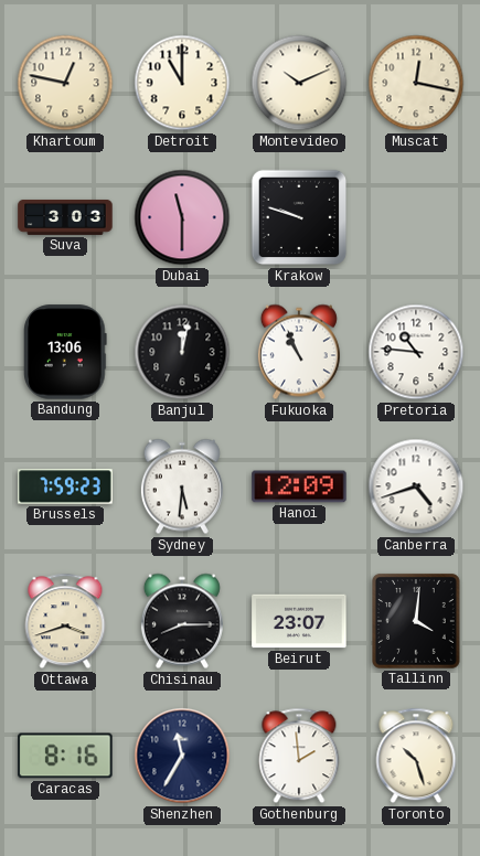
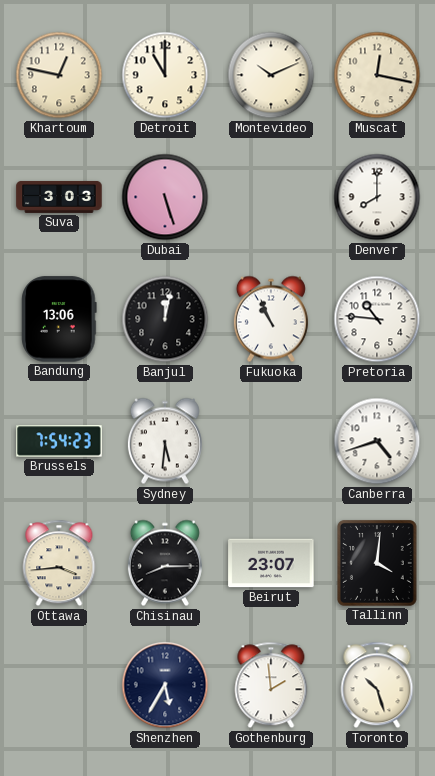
Dubai: 11:30 -> 5:27
Krakow: 9:48 -> none
Denver: none -> 8:00
Brussels: 7:59 -> 7:54
Hanoi: 12:09 -> none
Ottawa: 3:42 -> 3:44
Caracas: 8:16 -> none
Shenzhen: 11:35 -> 5:35
